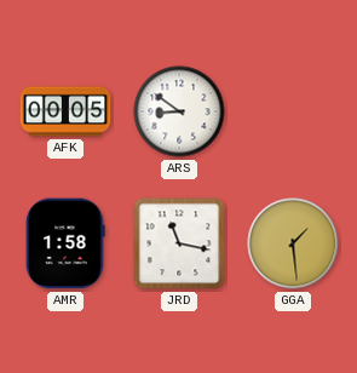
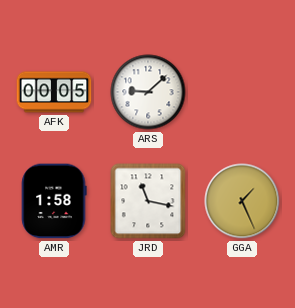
ARS: 8:51 -> 9:08
GGA: 1:29 -> 1:26
